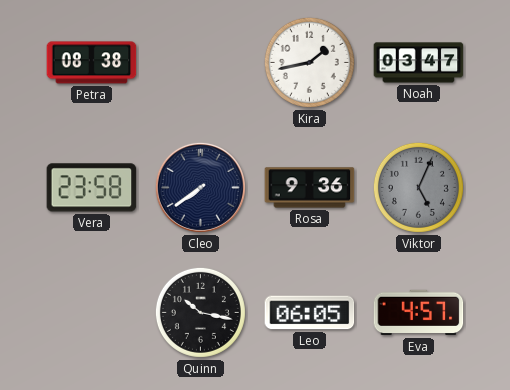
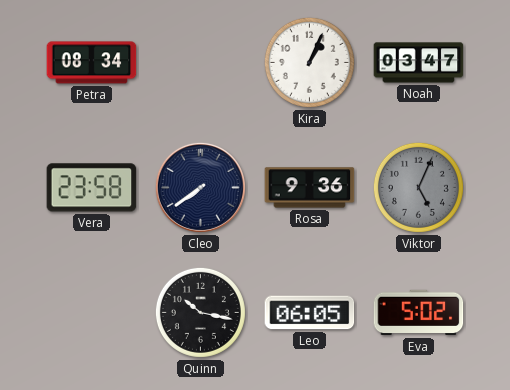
Petra: 08:38 -> 08:34
Kira: 1:43 -> 1:04
Eva: 4:57 -> 5:02
